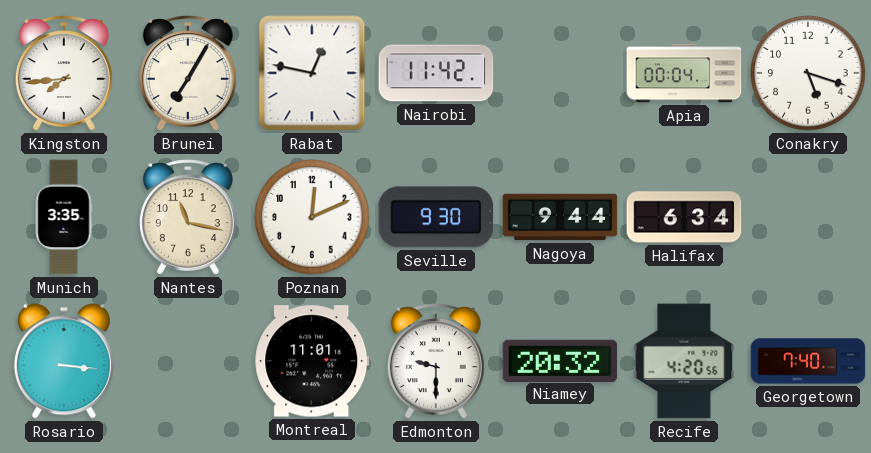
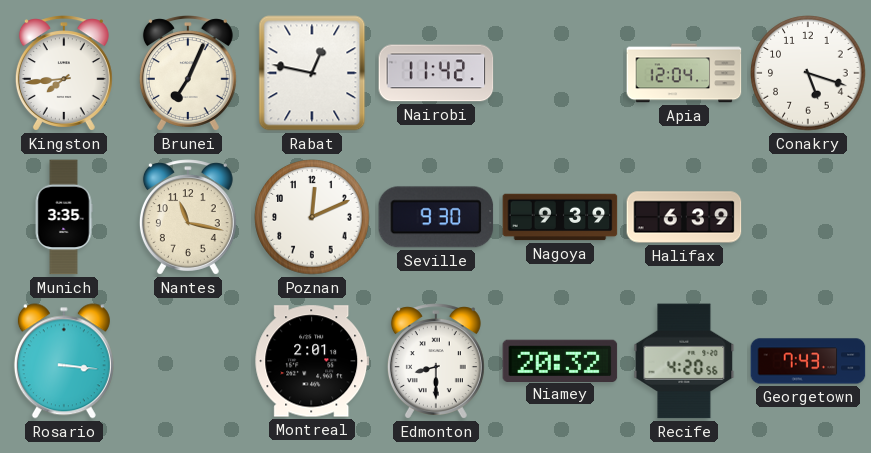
Brunei: 7:05 -> 7:04
Apia: 00:04 -> 12:04
Nagoya: 9:44 -> 9:39
Halifax: 6:34 -> 6:39
Montreal: 11:01 -> 2:01
Edmonton: 9:30 -> 8:30
Georgetown: 7:40 -> 7:43
